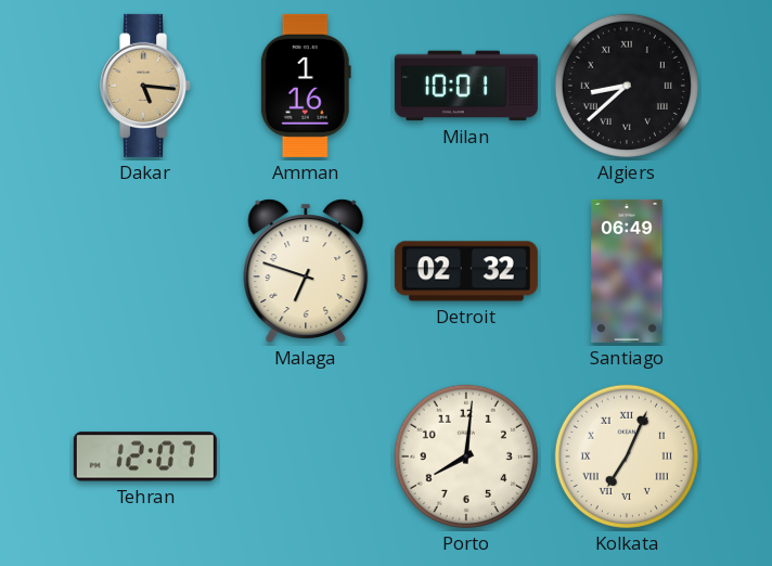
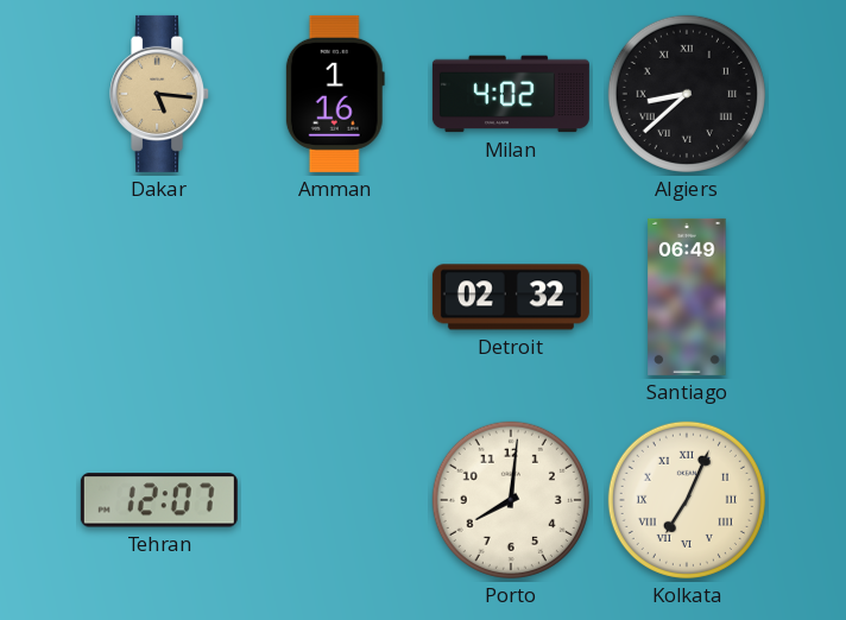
Milan: 10:01 -> 4:02
Malaga: 6:48 -> none
